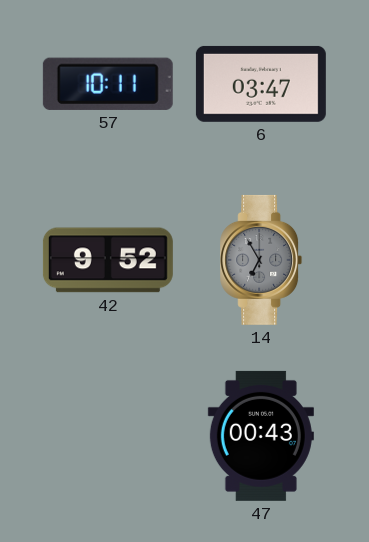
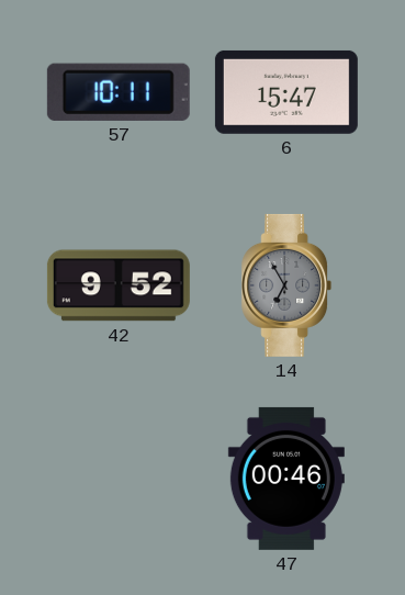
6: 03:47 -> 15:47
47: 00:43 -> 00:46
